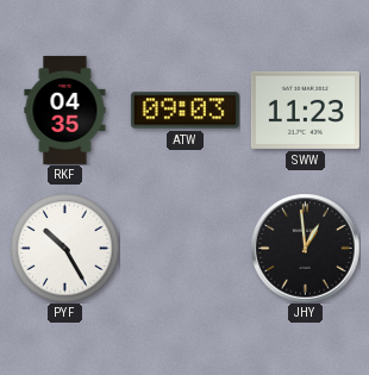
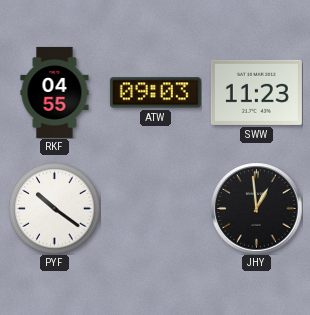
RKF: 04:35 -> 04:55
PYF: 10:25 -> 10:21
